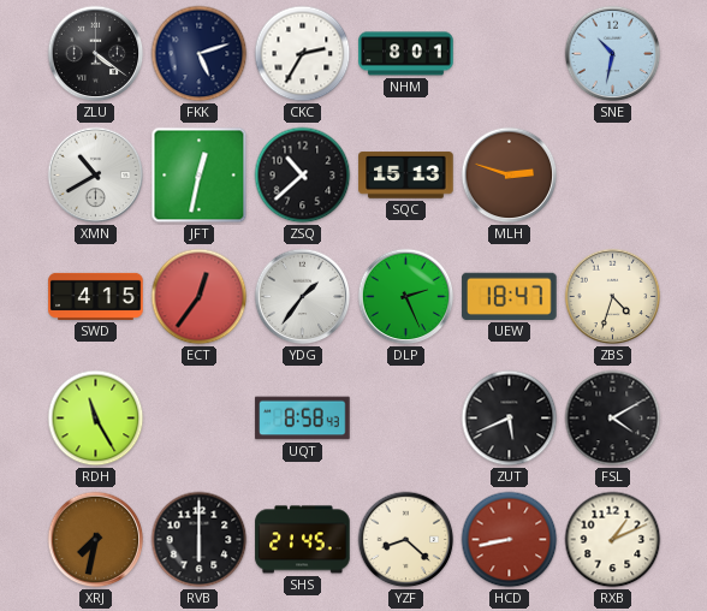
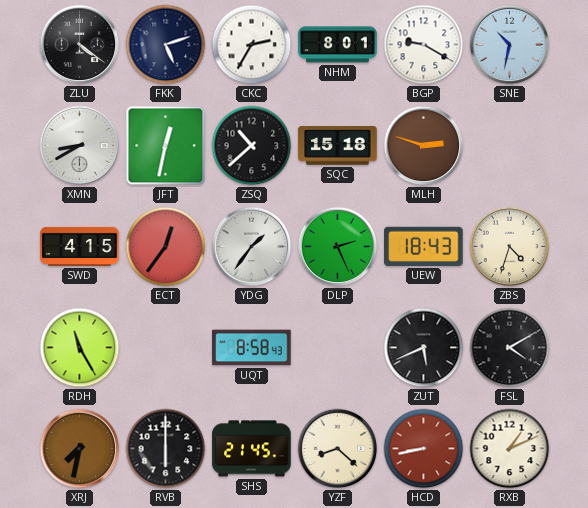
BGP: none -> 9:20
XMN: 10:40 -> 8:40
SQC: 15:13 -> 15:18
UEW: 18:47 -> 18:43
